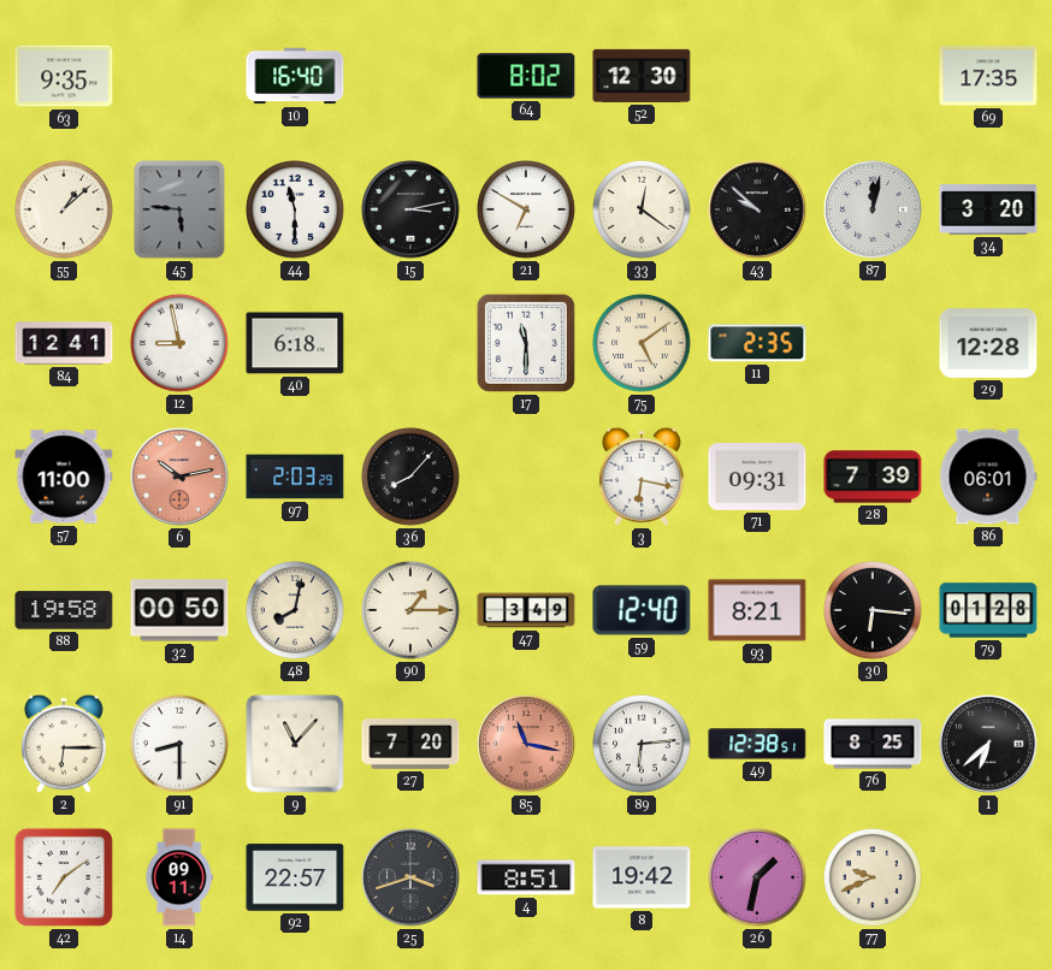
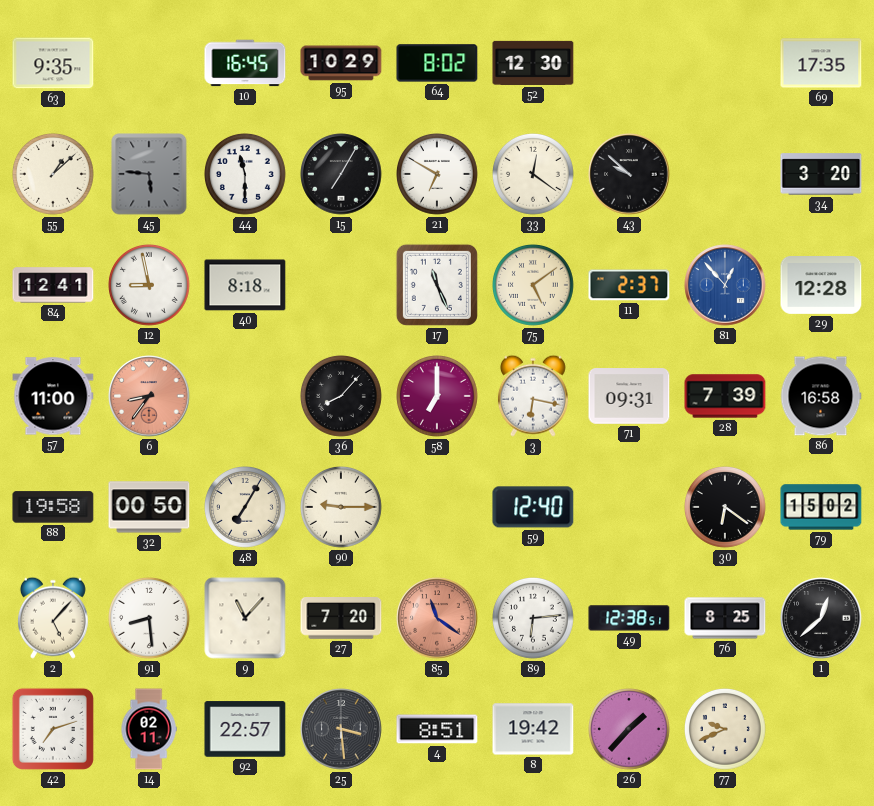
10: 16:40 -> 16:45
95: none -> 10:29
15: 3:13 -> 7:05
87: 12:02 -> none
40: 6:18 -> 8:18
17: 11:30 -> 11:26
11: 2:35 -> 2:37
81: none -> 12:53
6: 10:13 -> 8:36
97: 2:03 -> none
58: none -> 7:00
86: 06:01 -> 16:58
48: 8:02 -> 7:05
90: 1:15 -> 9:15
47: 3:49 -> none
93: 8:21 -> none
30: 6:16 -> 6:21
79: 01:28 -> 15:02
2: 6:15 -> 5:07
91: 8:30 -> 8:29
85: 11:17 -> 11:21
1: 6:38 -> 12:38
42: 7:09 -> 7:12
14: 09:11 -> 02:11
25: 3:42 -> 3:29
26: 1:32 -> 1:37
